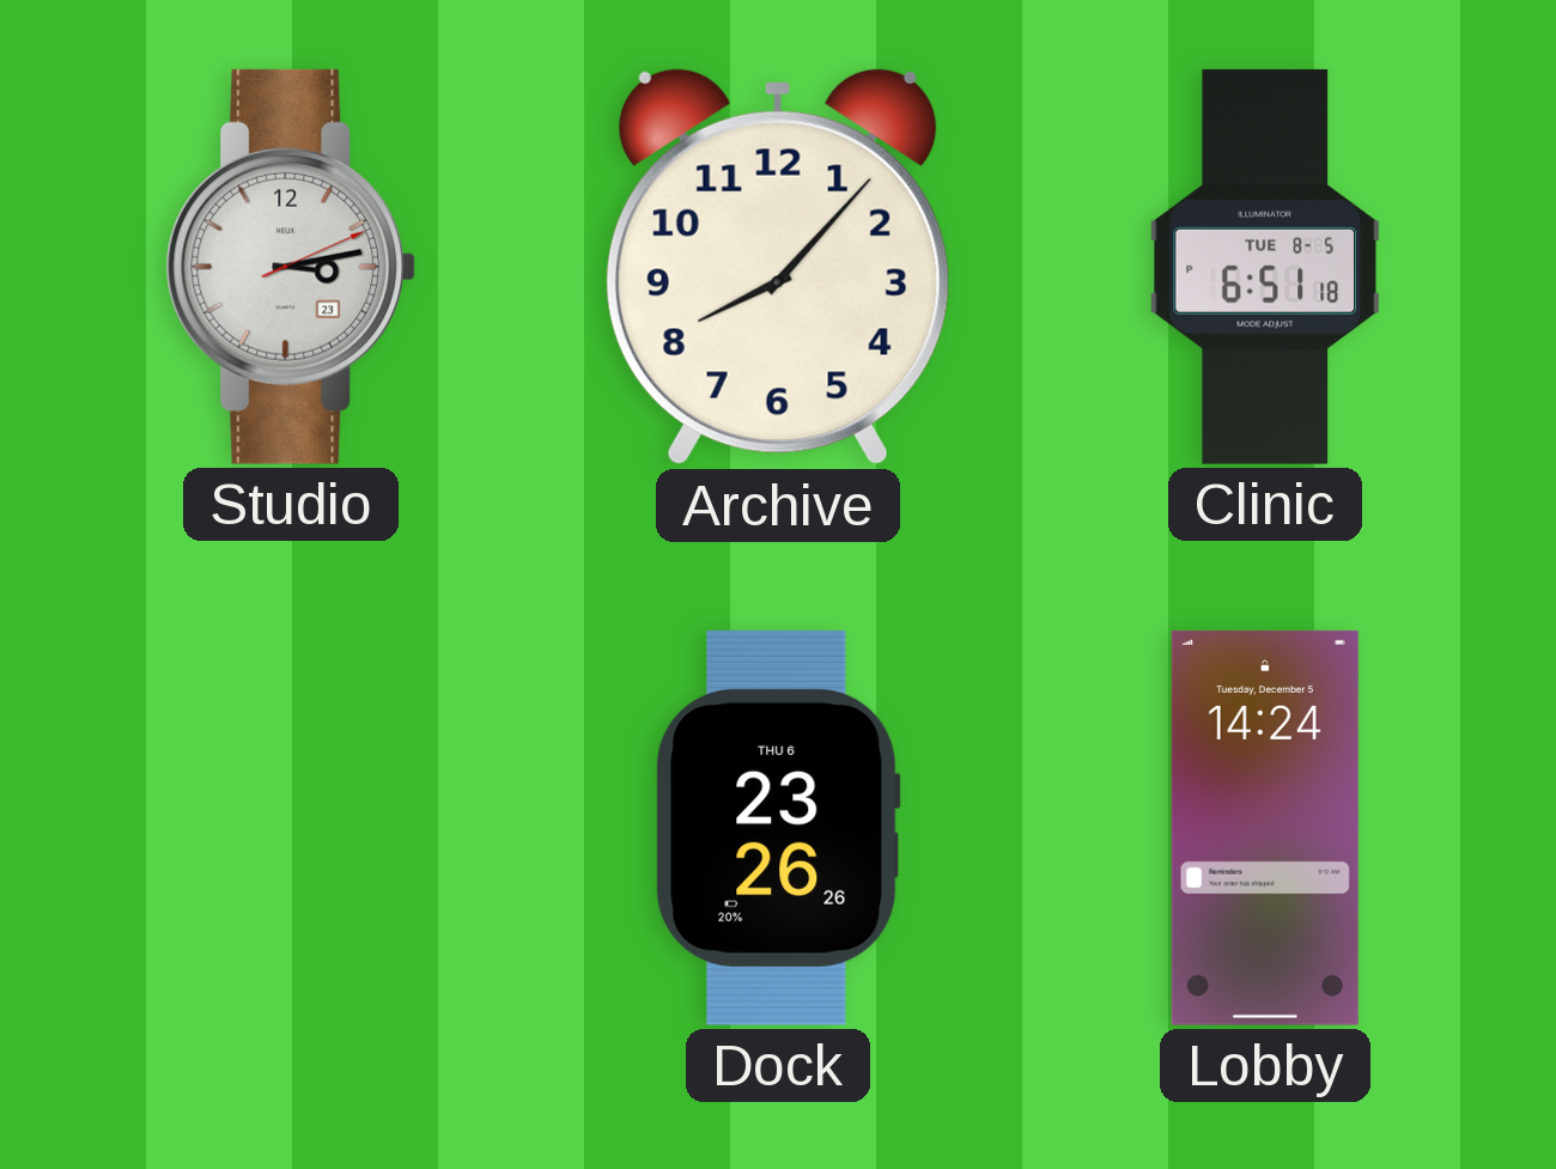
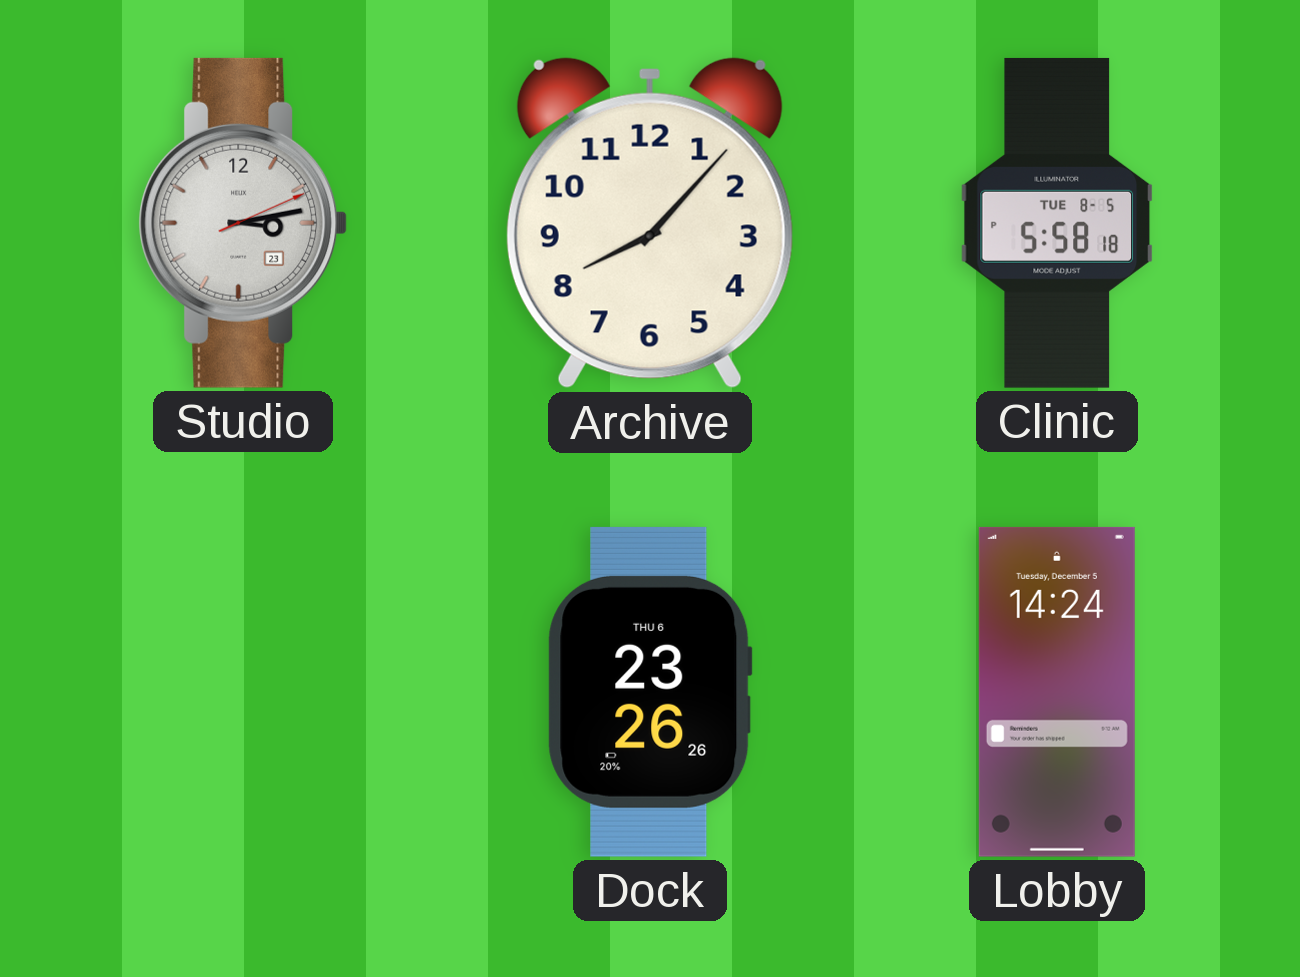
Clinic: 6:51 -> 5:58
